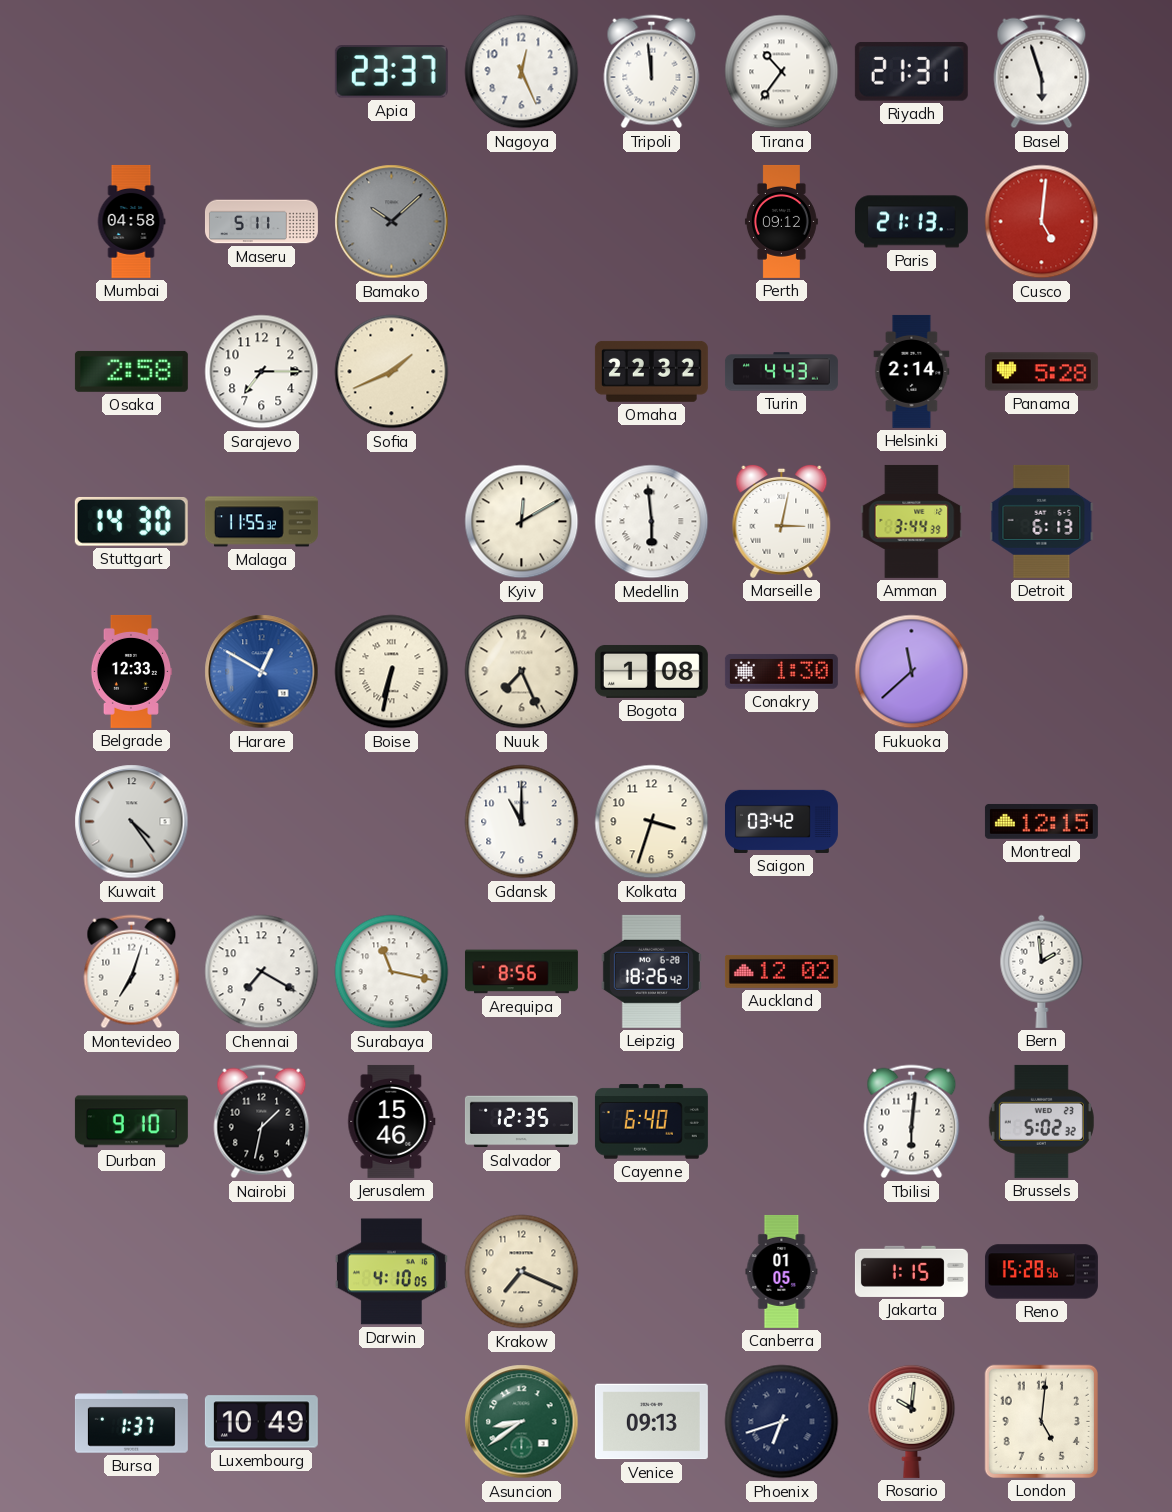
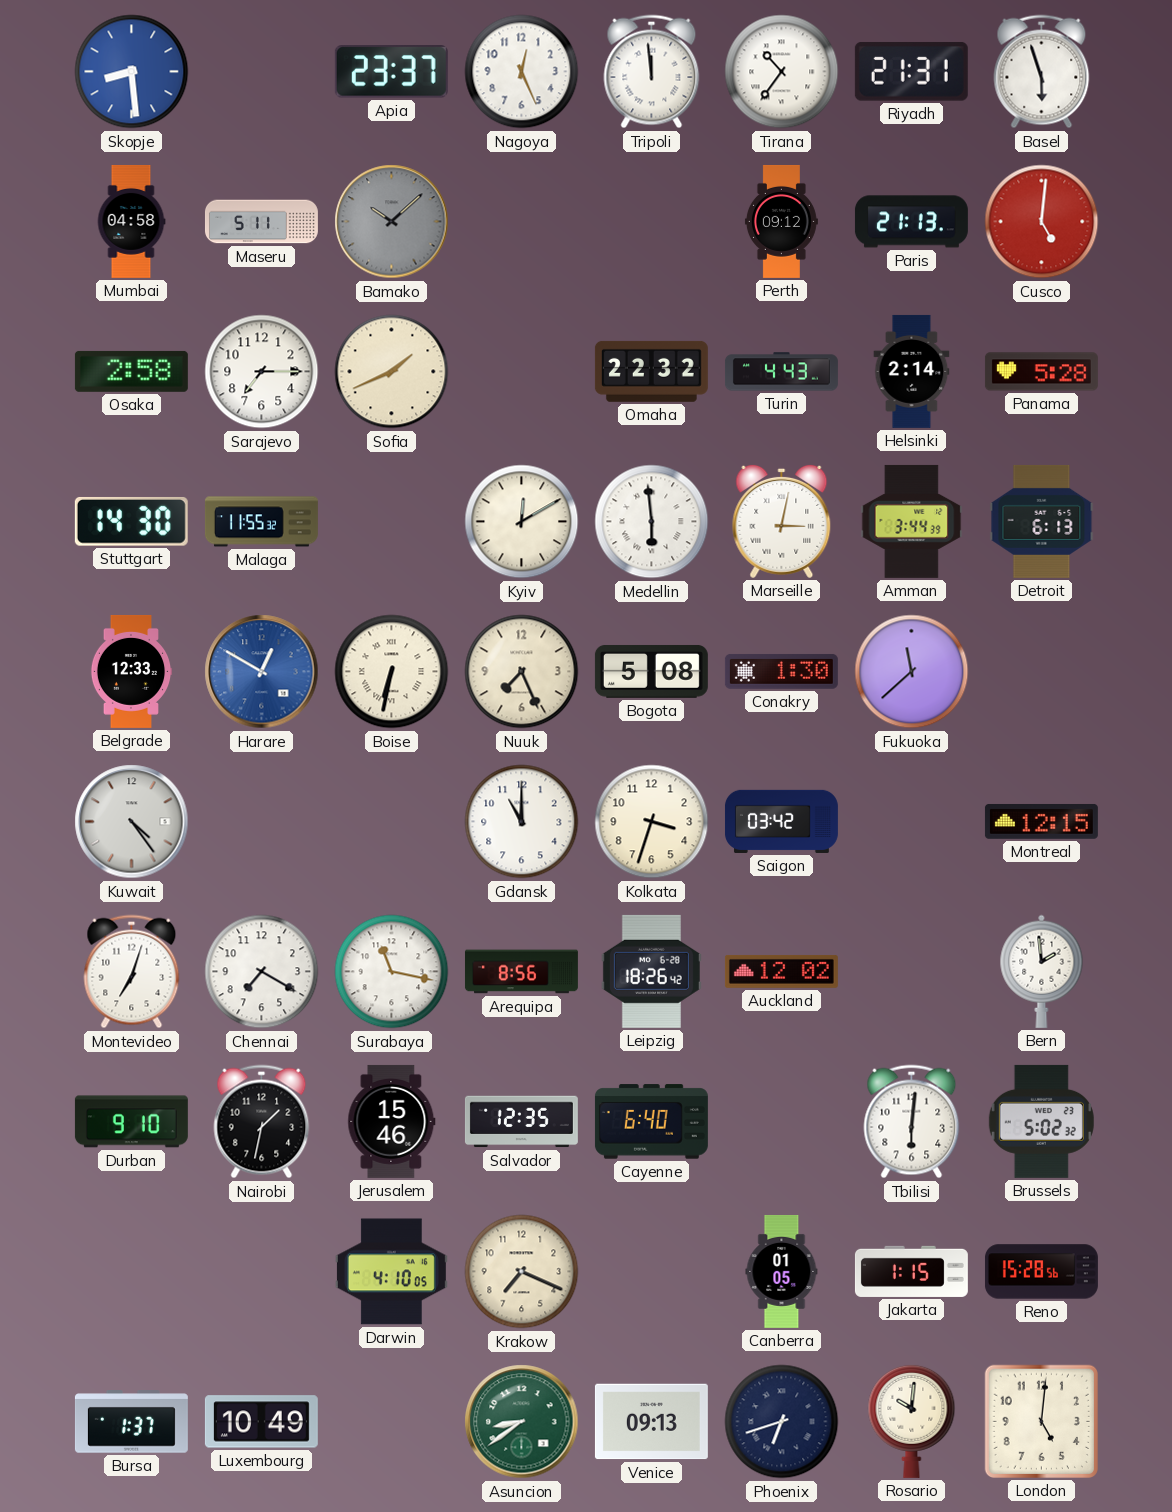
Skopje: none -> 8:29
Bogota: 1:08 -> 5:08
